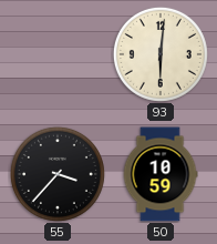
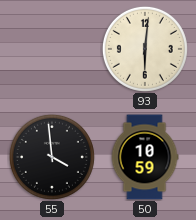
55: 3:37 -> 3:59
